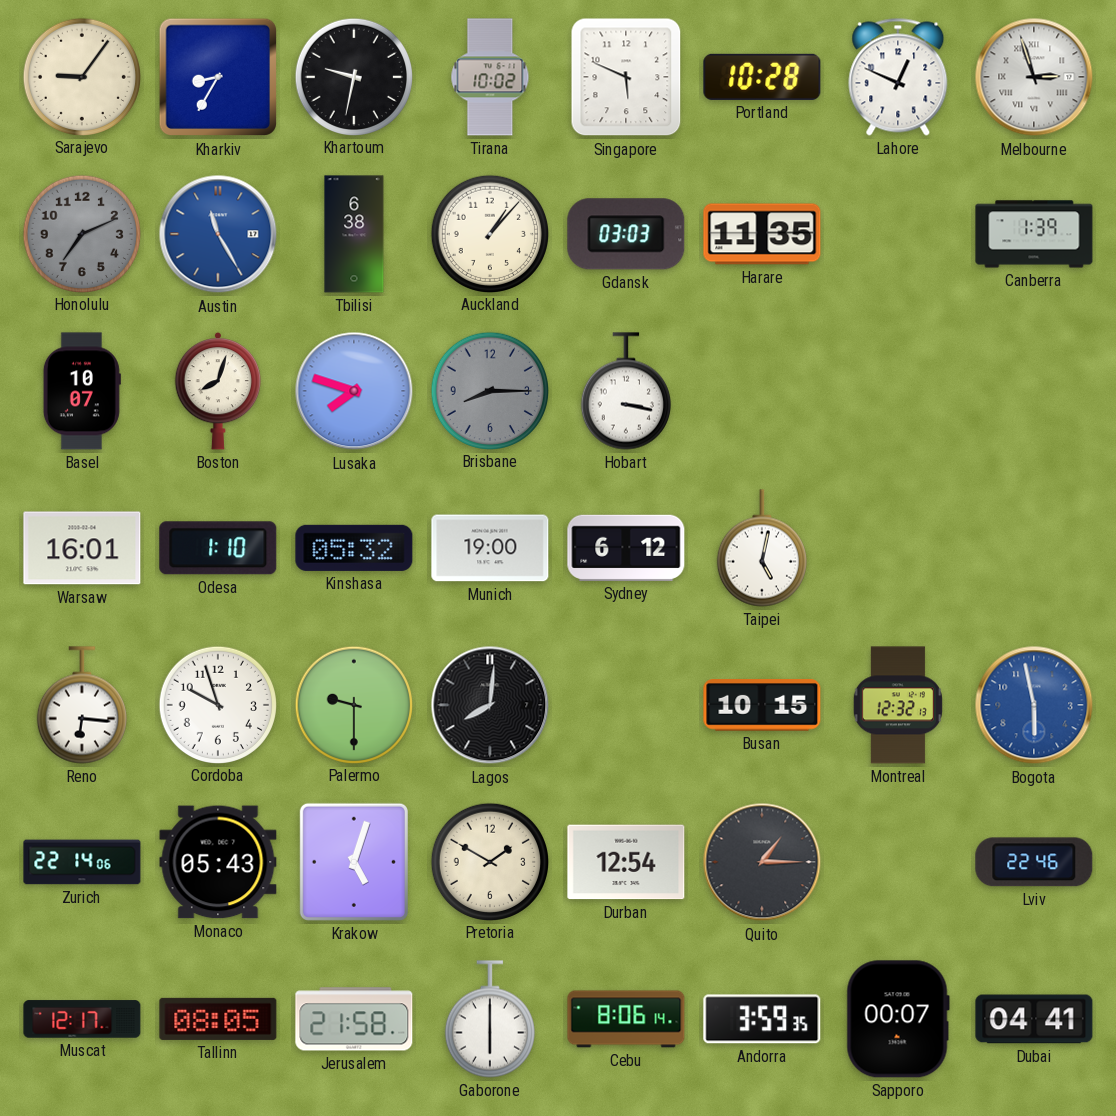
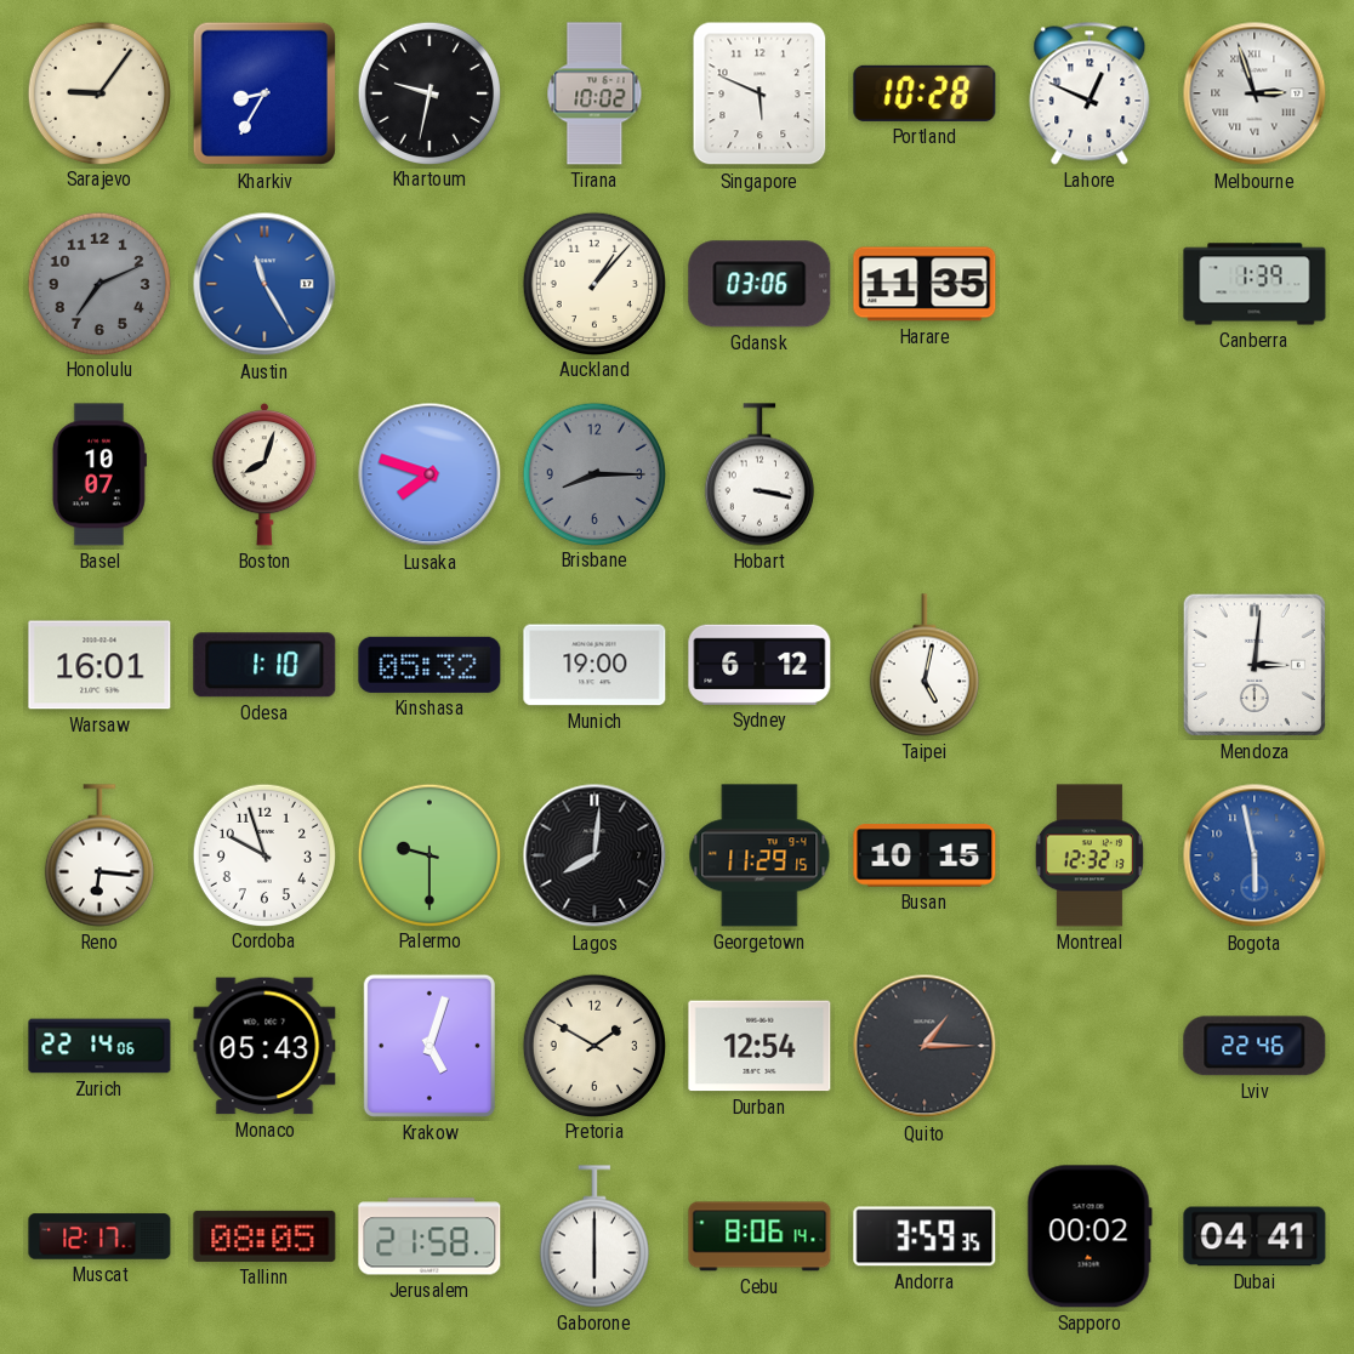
Tbilisi: 6:38 -> none
Gdansk: 03:03 -> 03:06
Mendoza: none -> 3:01
Georgetown: none -> 11:29
Sapporo: 00:07 -> 00:02
